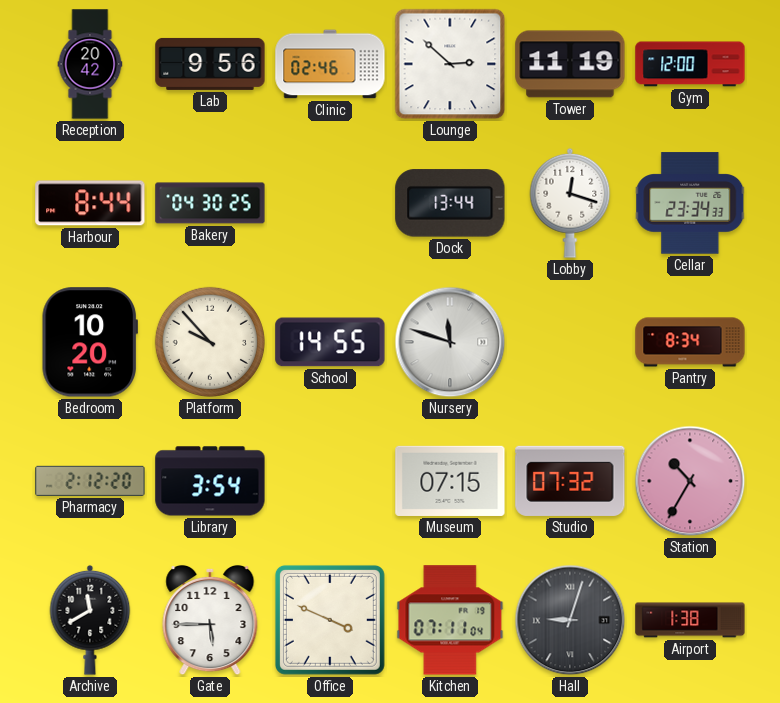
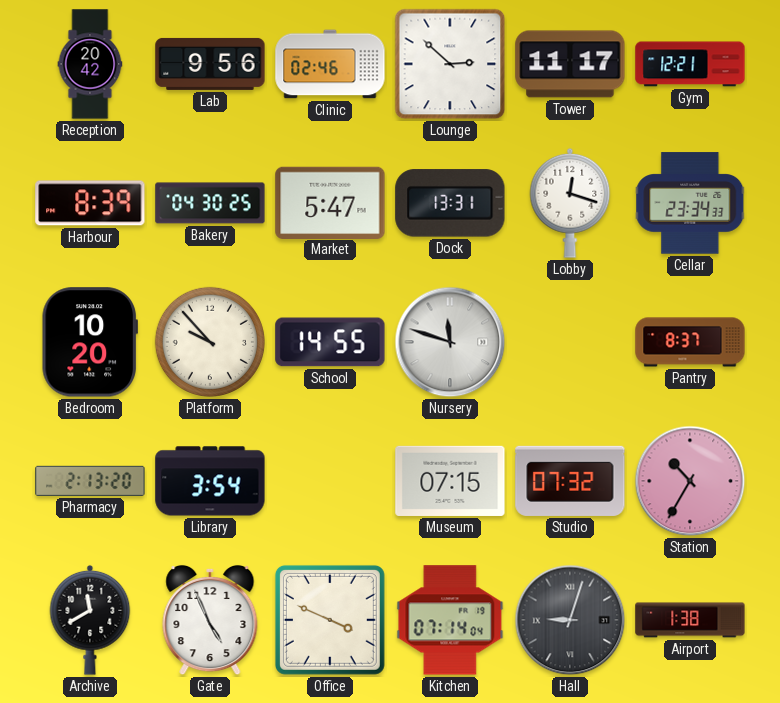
Tower: 11:19 -> 11:17
Gym: 12:00 -> 12:21
Harbour: 8:44 -> 8:39
Market: none -> 5:47
Dock: 13:44 -> 13:31
Pantry: 8:34 -> 8:37
Pharmacy: 2:12 -> 2:13
Gate: 5:45 -> 4:56
Kitchen: 07:11 -> 07:14
